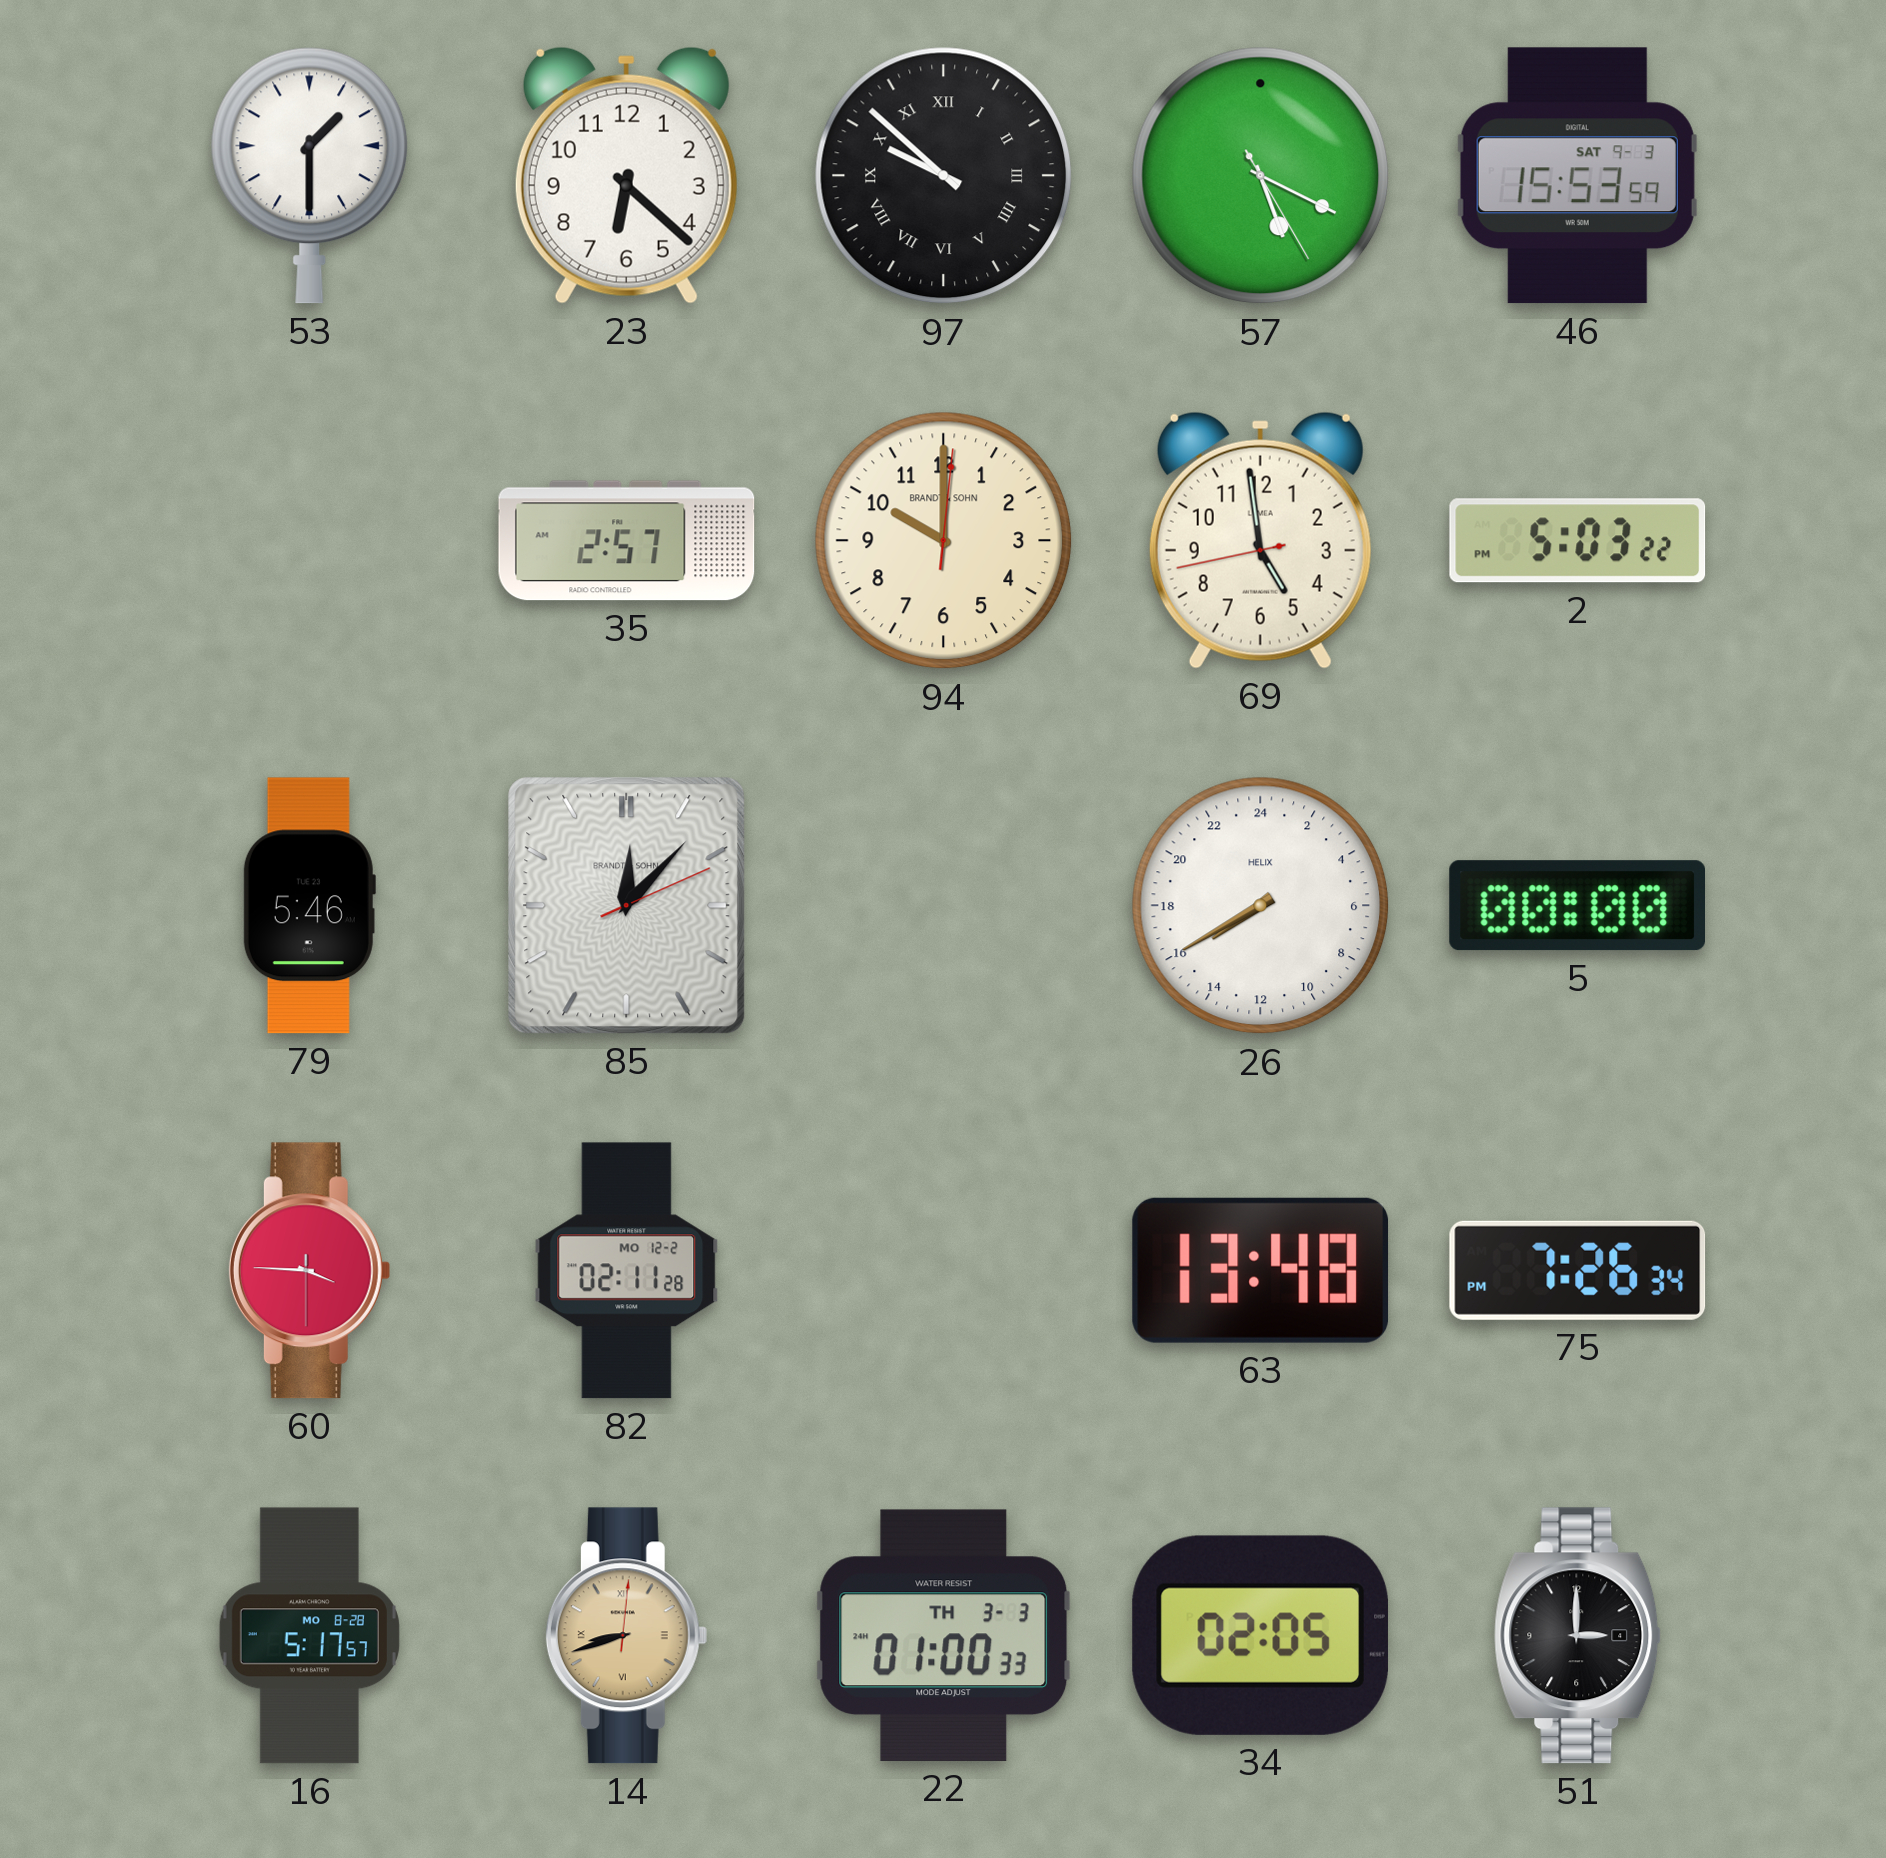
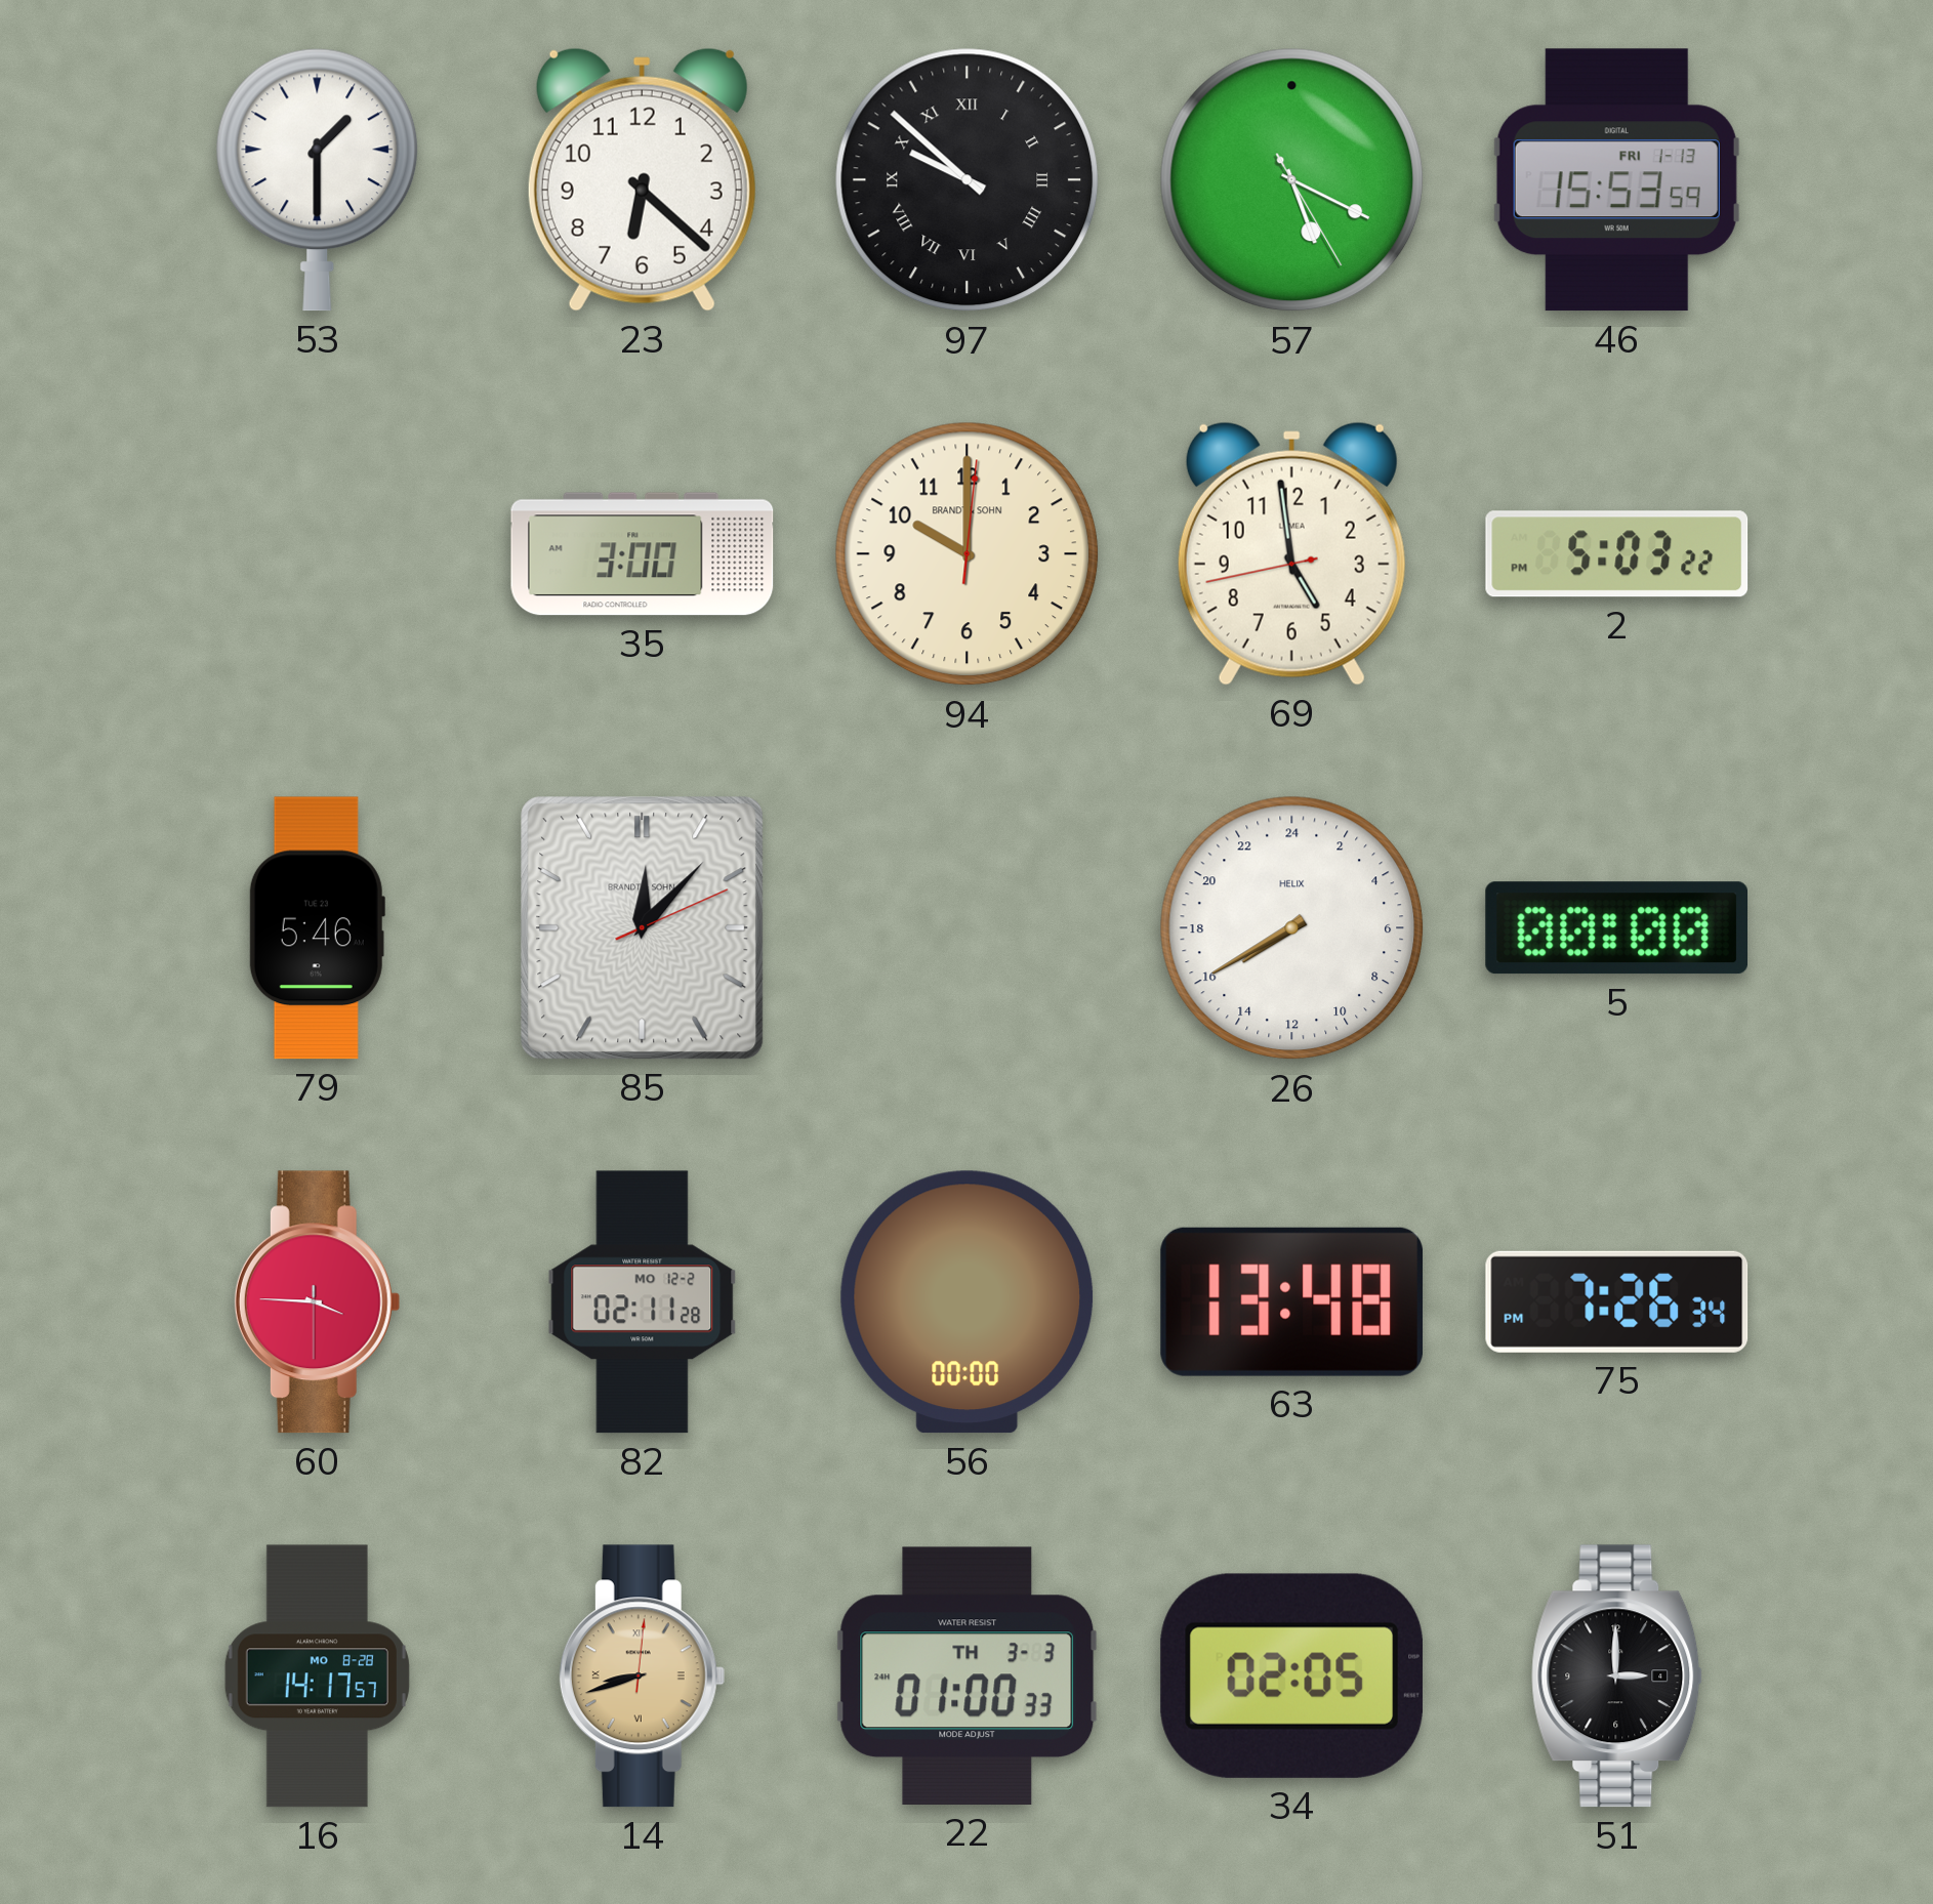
46 date: SAT 9-3 -> FRI 1-13
35: 2:57 -> 3:00
56: none -> 00:00
16: 5:17 -> 14:17
